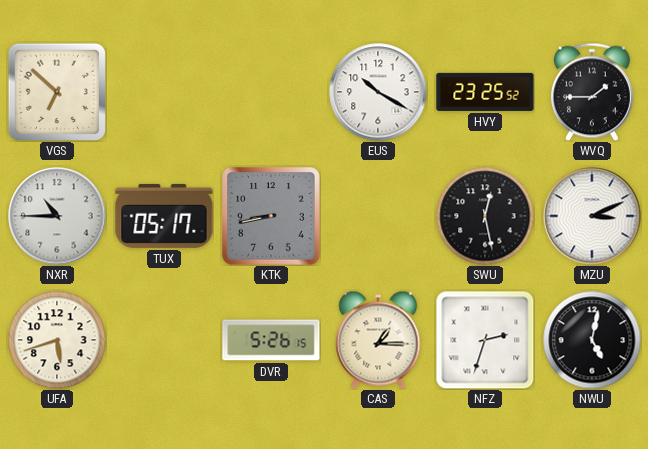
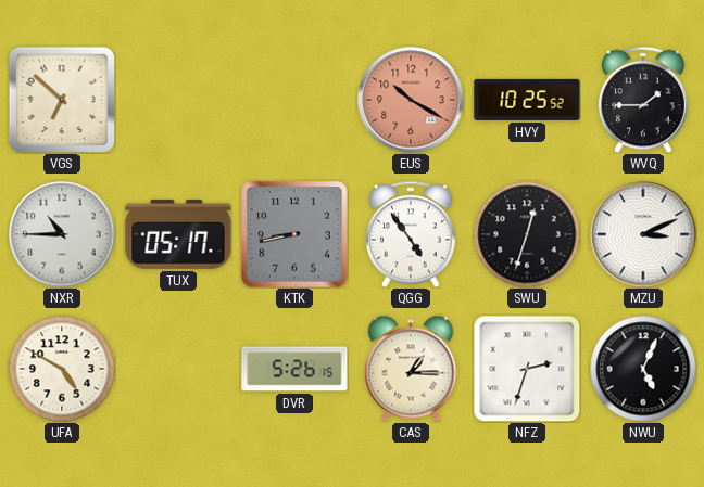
EUS dial: white -> salmon
HVY: 23:25 -> 10:25
QGG: none -> 4:54
SWU: 12:28 -> 12:33
UFA: 5:42 -> 4:50
NWU: 5:02 -> 5:04
